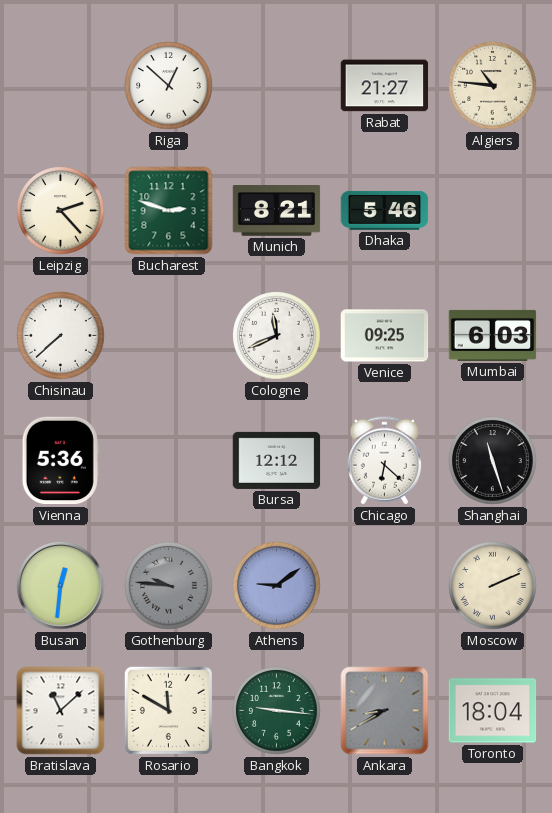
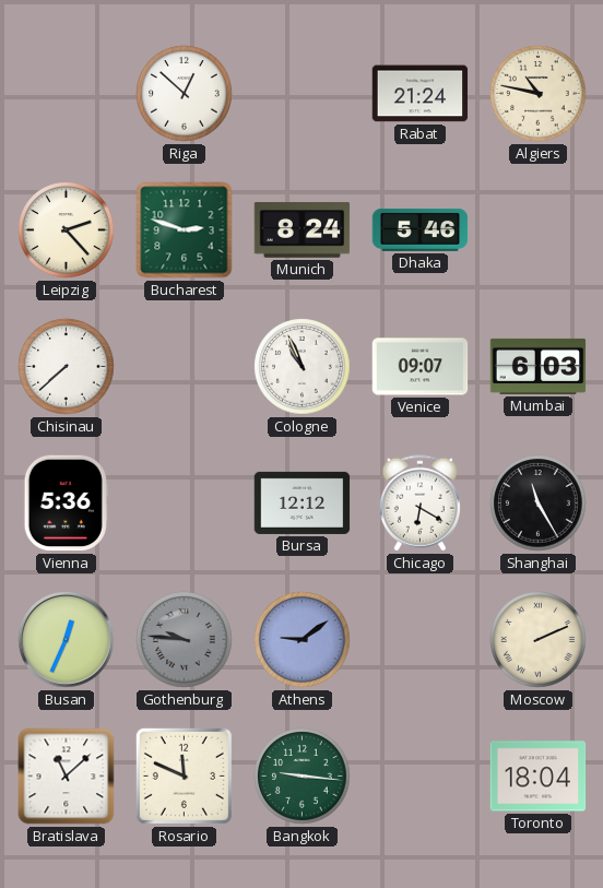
Rabat: 21:27 -> 21:24
Algiers: 10:46 -> 10:47
Munich: 8:21 -> 8:24
Cologne: 11:41 -> 10:56
Venice: 09:25 -> 09:07
Chicago: 6:22 -> 6:20
Shanghai: 11:27 -> 11:25
Busan: 12:31 -> 12:34
Rosario: 11:50 -> 11:49
Ankara: 8:40 -> none
